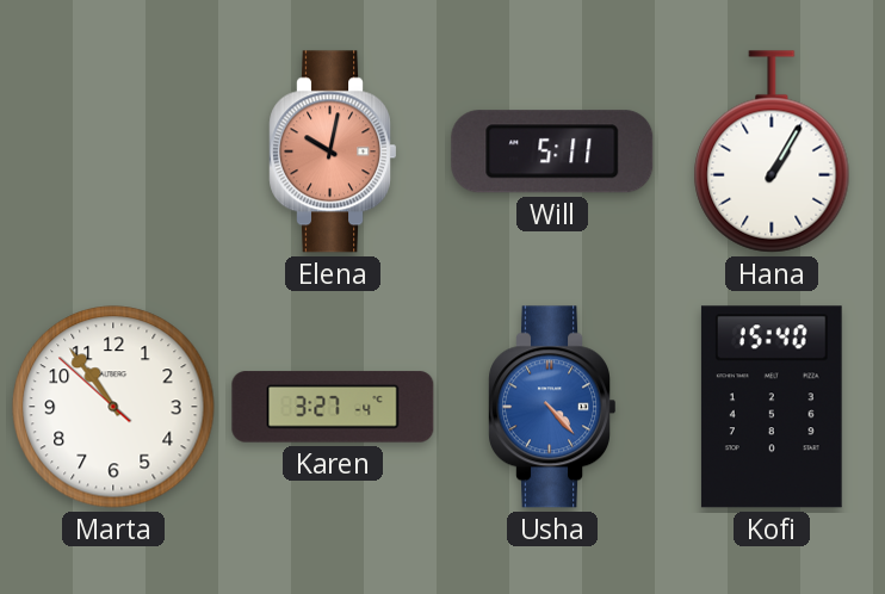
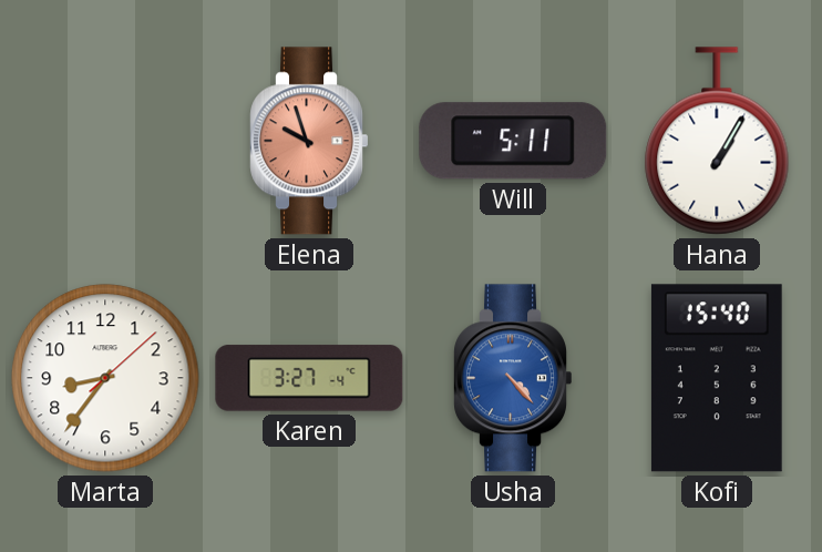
Elena: 10:02 -> 9:57
Marta: 10:53 -> 8:36
